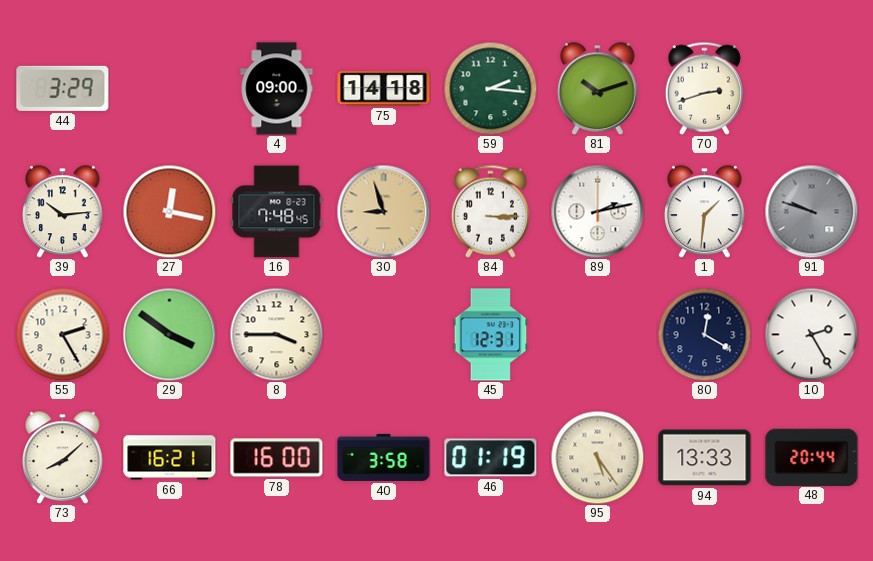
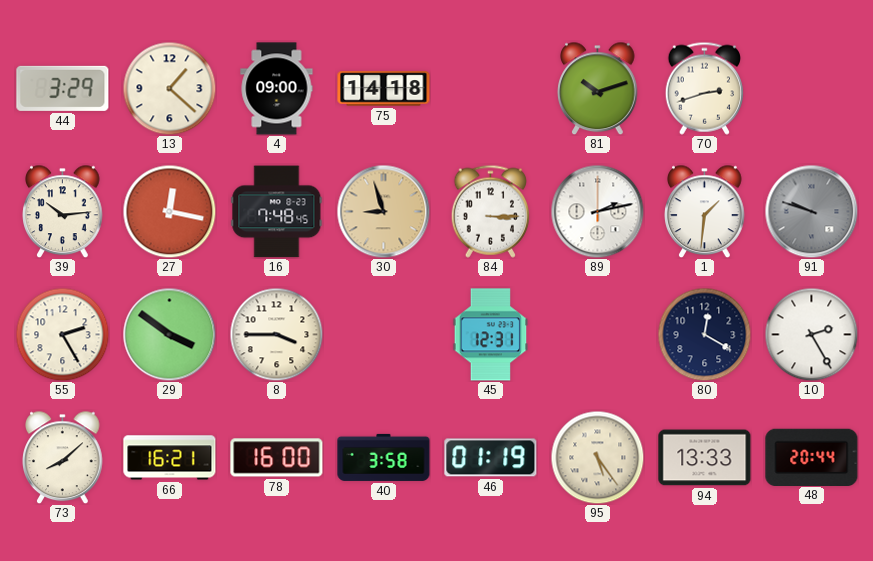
13: none -> 1:22
59: 2:16 -> none
